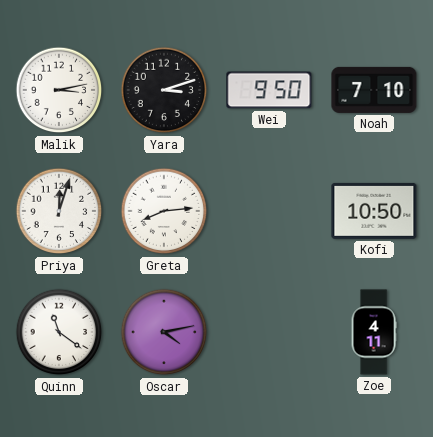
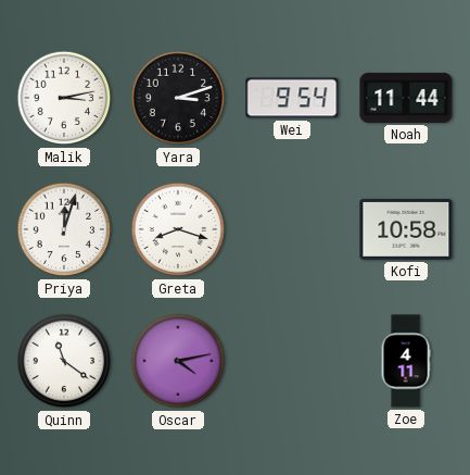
Wei: 9:50 -> 9:54
Noah: 7:10 -> 11:44
Greta: 8:14 -> 8:18
Kofi: 10:50 -> 10:58
